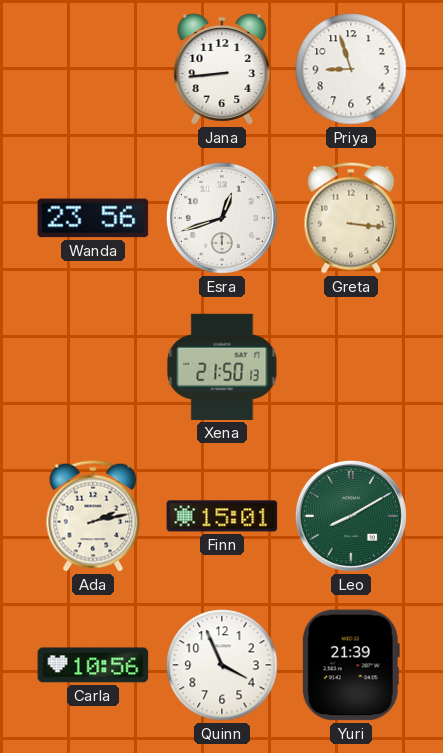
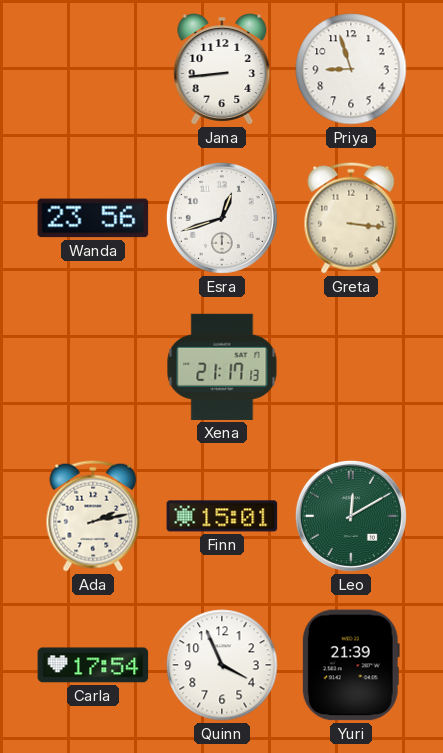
Xena: 21:50 -> 21:17
Leo: 8:10 -> 12:10
Carla: 10:56 -> 17:54
